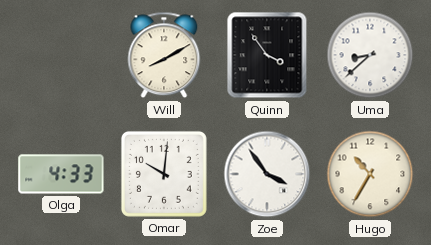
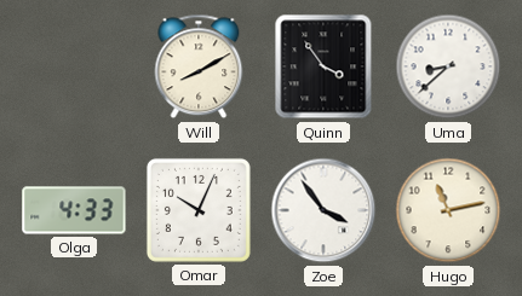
Omar: 10:01 -> 10:04
Hugo: 10:35 -> 11:13
